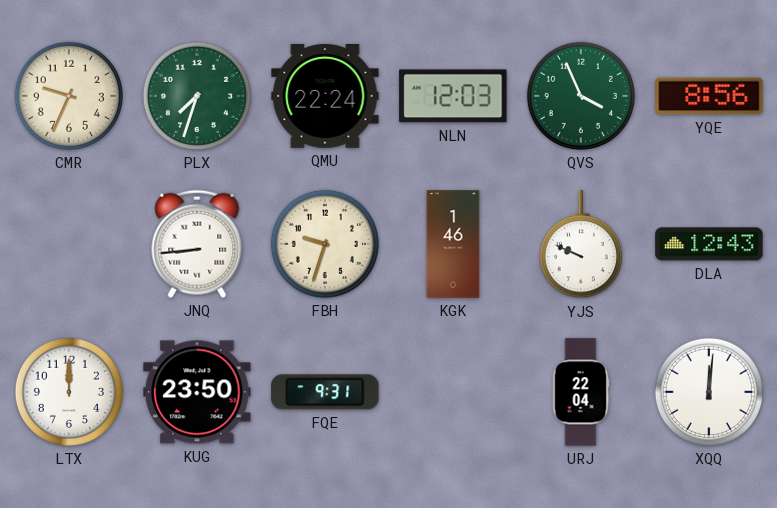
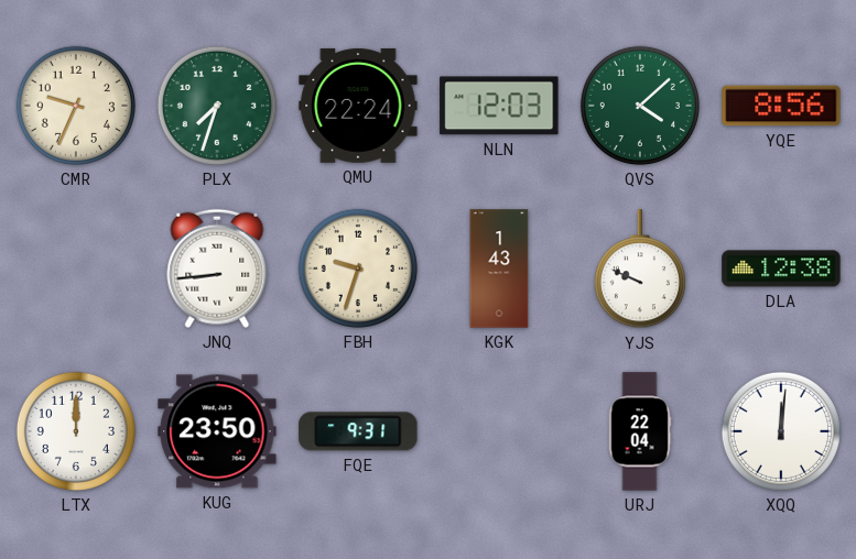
QVS: 3:56 -> 4:08
KGK: 1:46 -> 1:43
DLA: 12:43 -> 12:38
